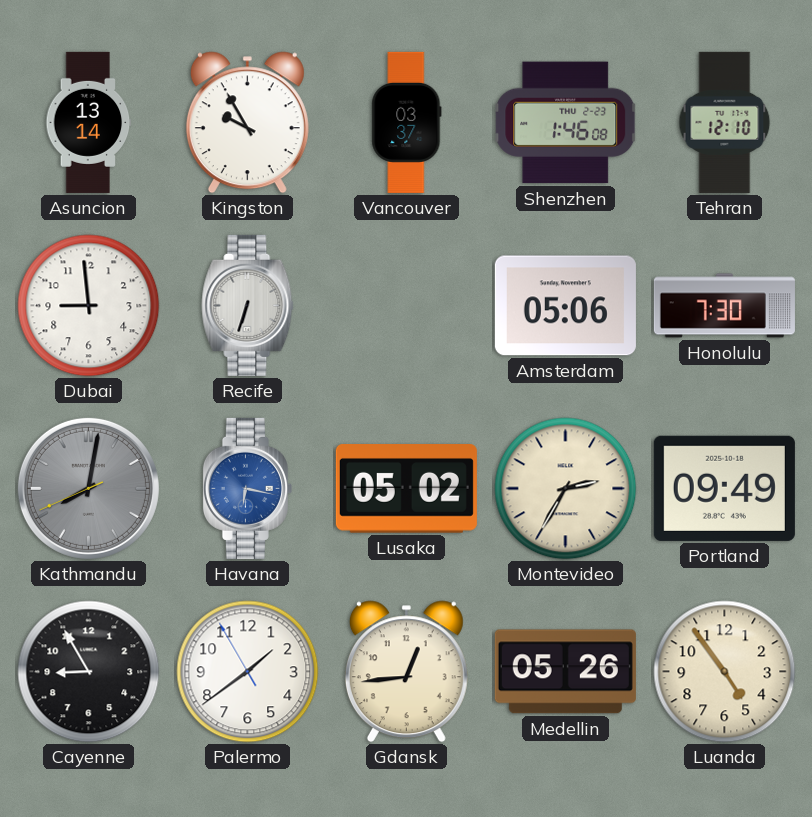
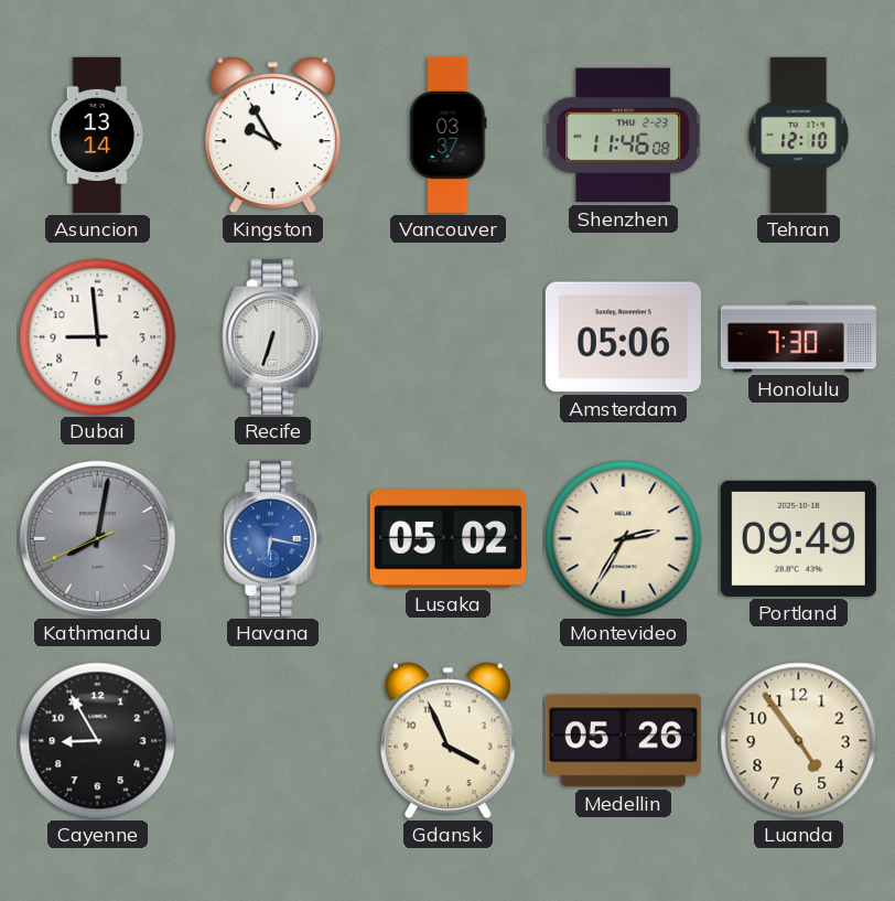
Shenzhen: 1:46 -> 11:46
Palermo: 1:38 -> none
Gdansk: 12:44 -> 3:56
